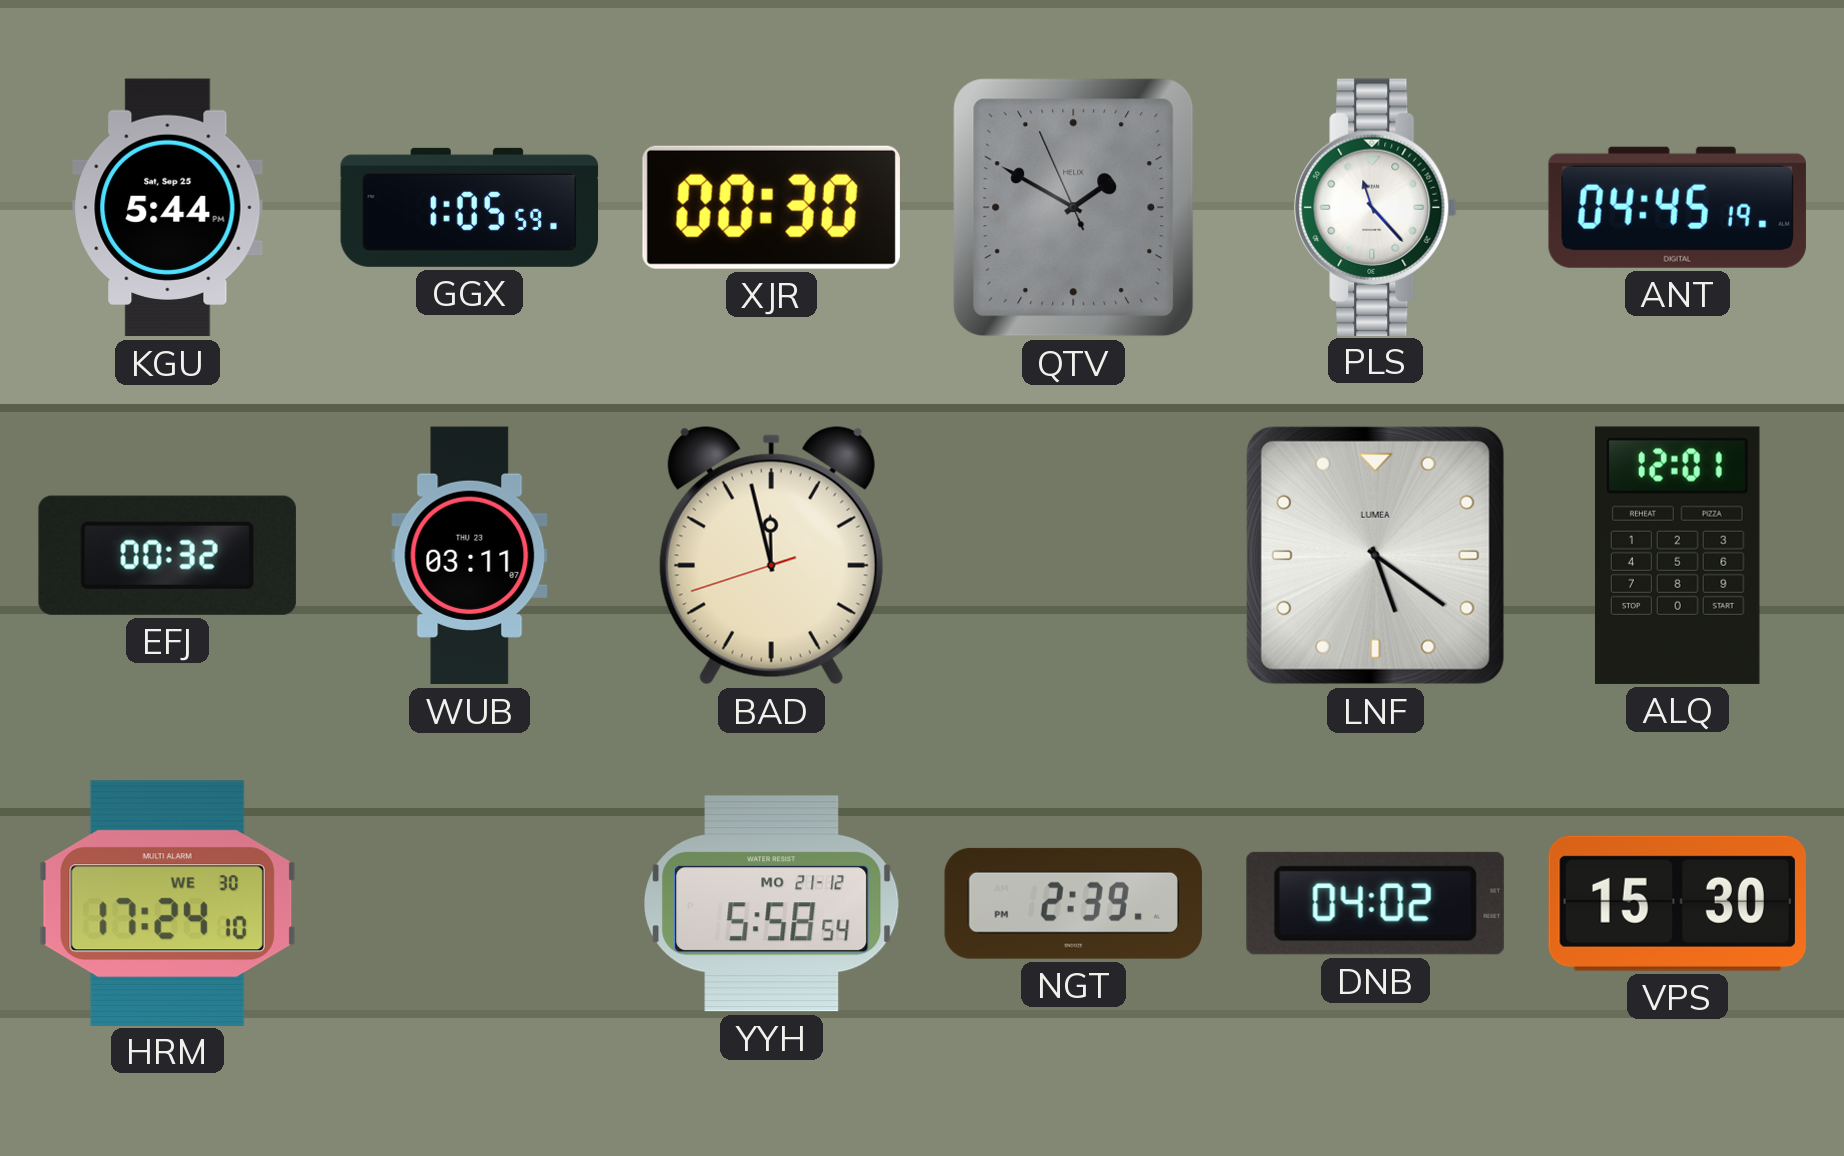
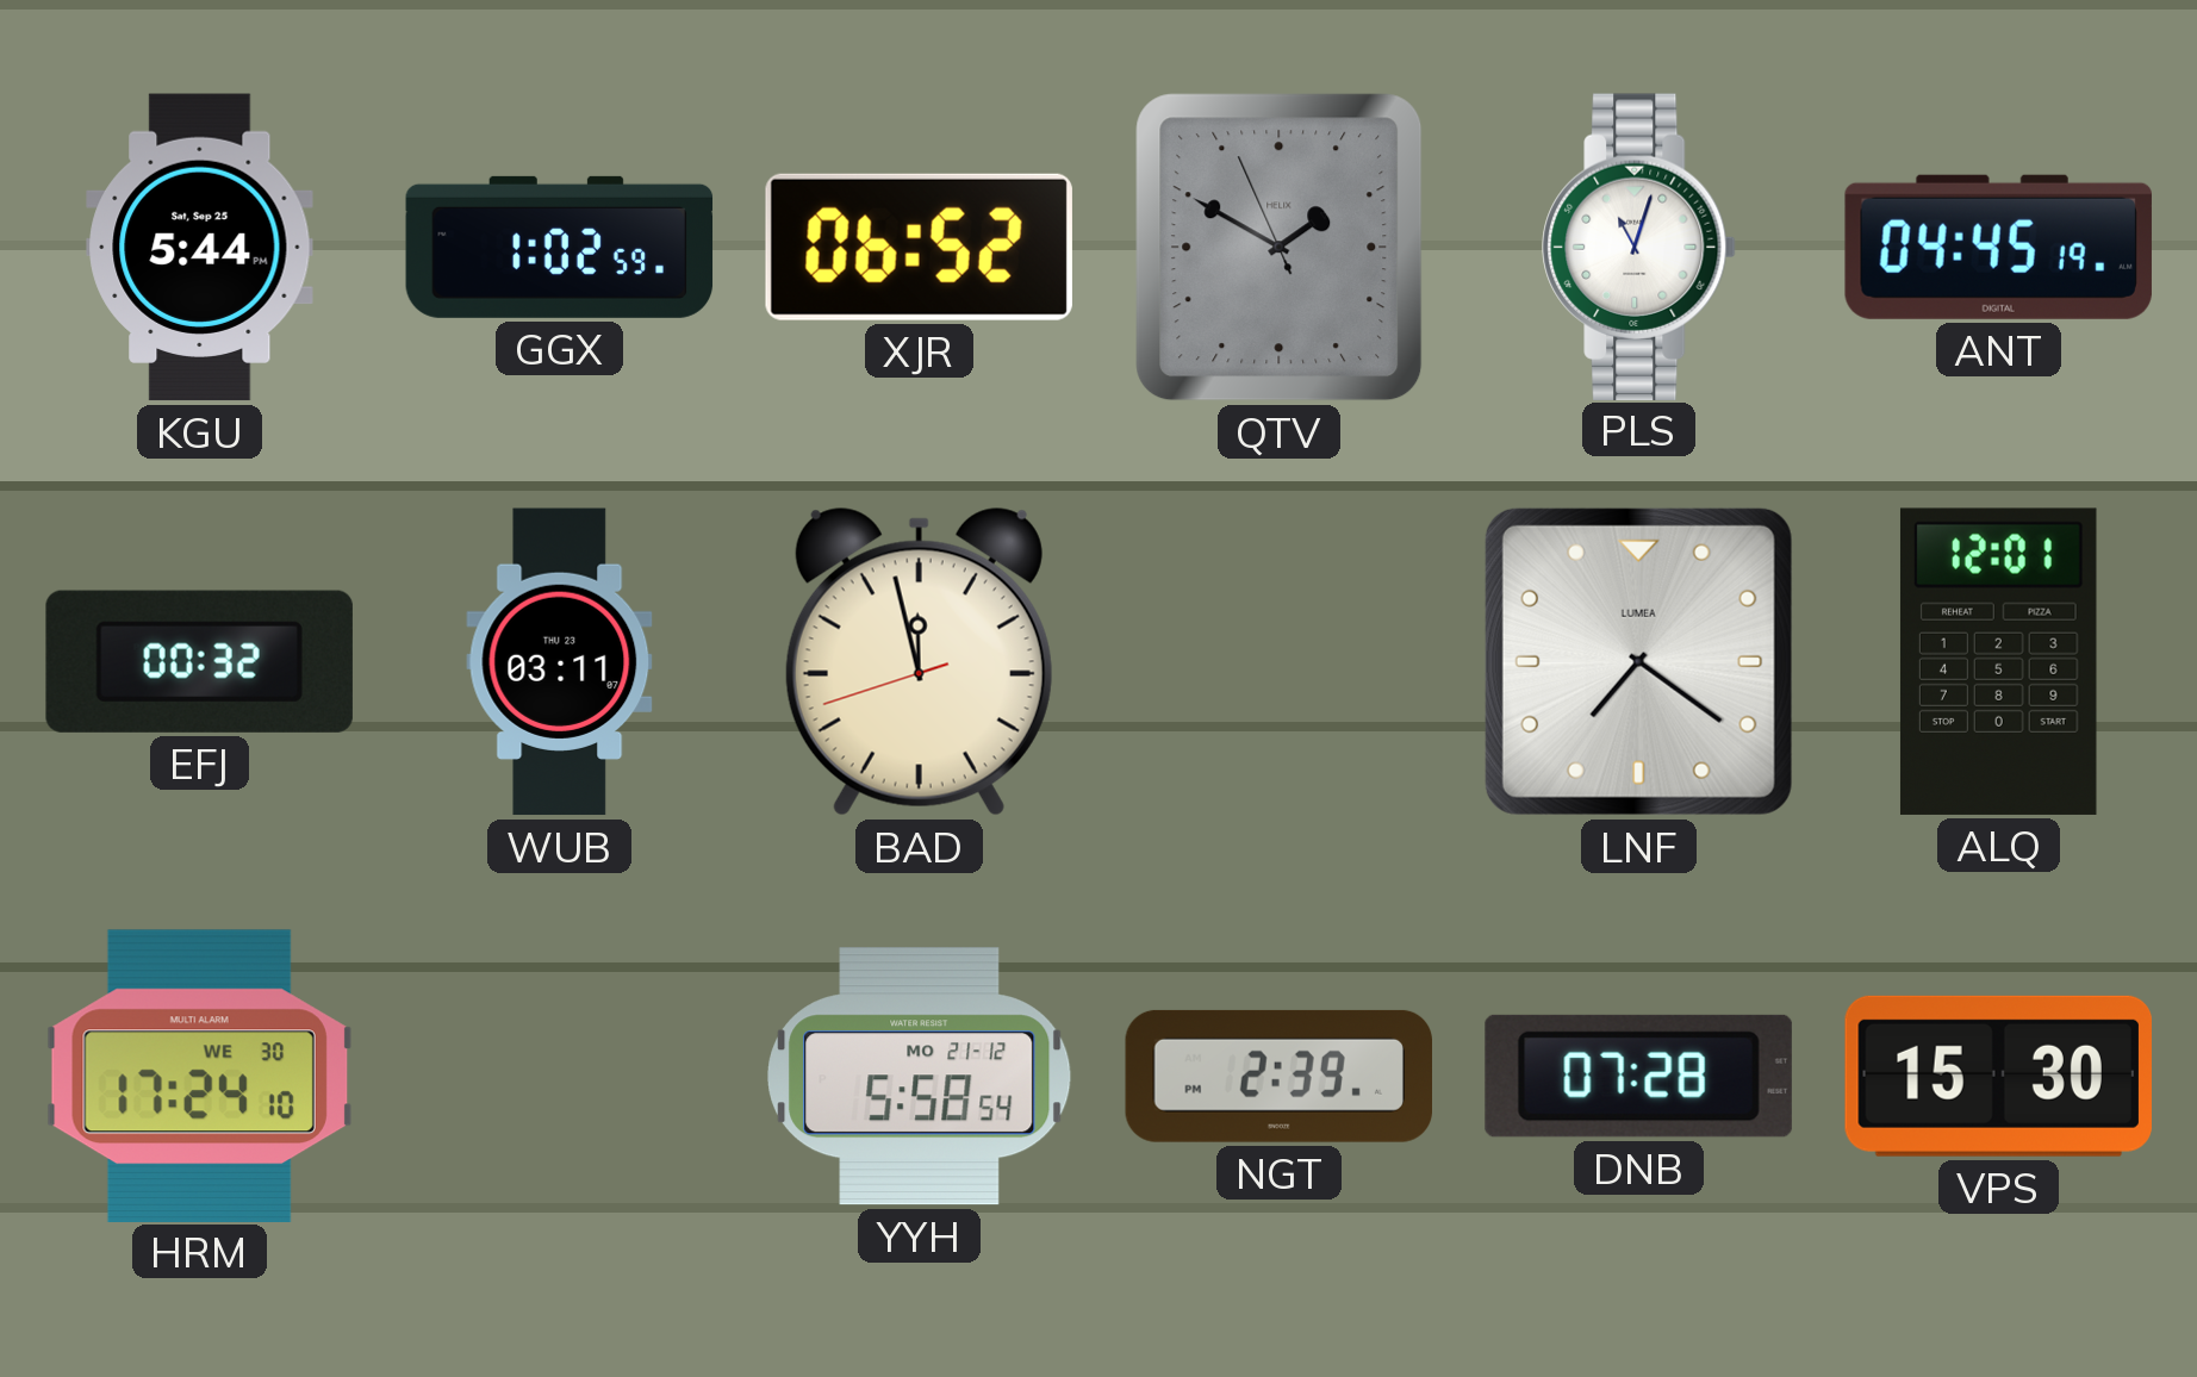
GGX: 1:05 -> 1:02
XJR: 00:30 -> 06:52
PLS: 11:23 -> 11:03
LNF: 5:21 -> 7:21
DNB: 04:02 -> 07:28
